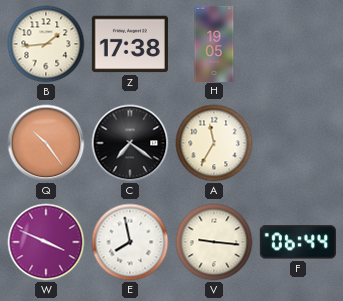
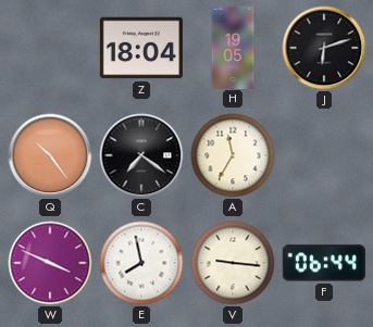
B: 1:44 -> none
Z: 17:38 -> 18:04
J: none -> 6:12
